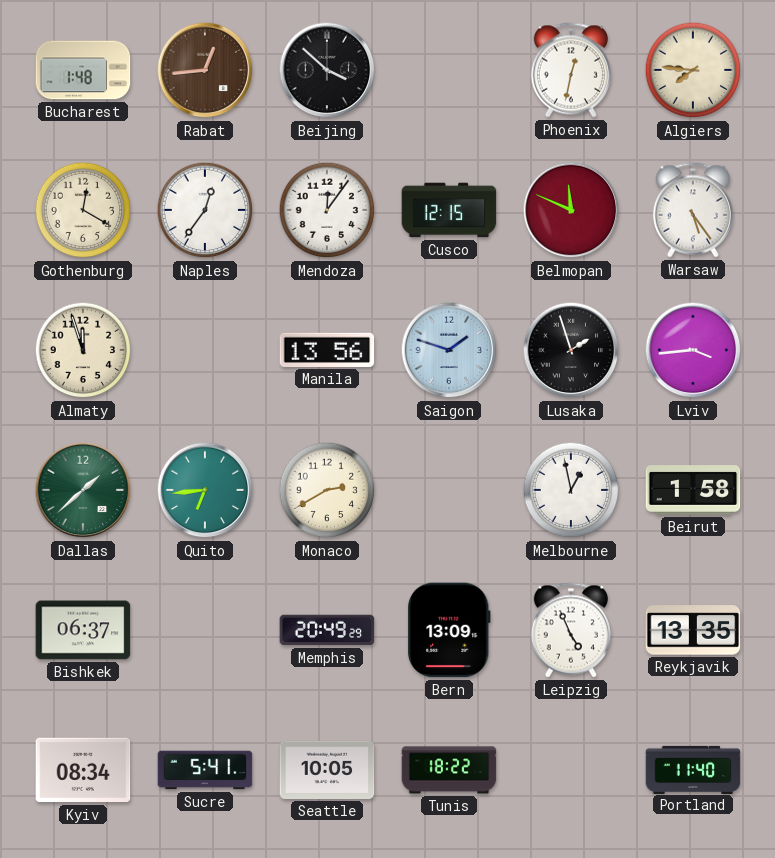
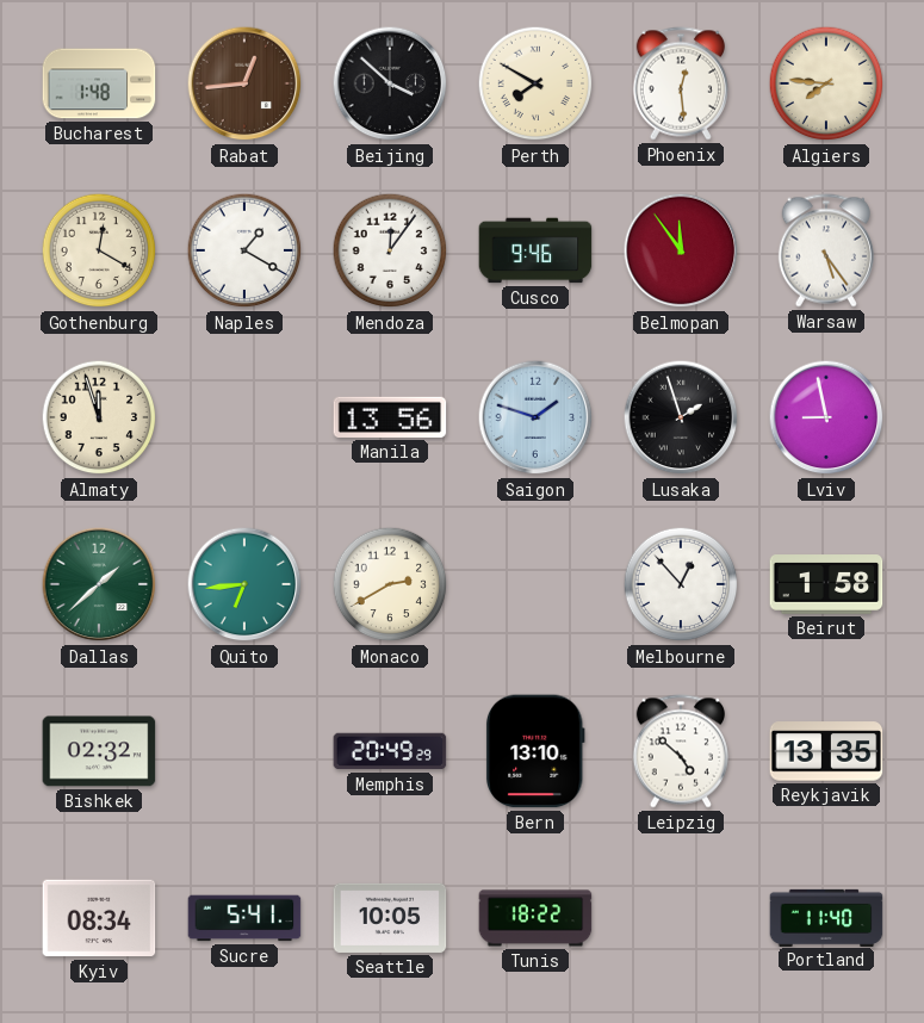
Perth: none -> 7:50
Phoenix: 12:32 -> 12:29
Naples: 12:36 -> 1:20
Cusco: 12:15 -> 9:46
Belmopan: 11:49 -> 11:54
Lviv: 3:44 -> 8:58
Melbourne: 12:58 -> 12:53
Bishkek: 06:37 -> 02:32
Bern: 13:09 -> 13:10
Leipzig: 4:56 -> 4:52
